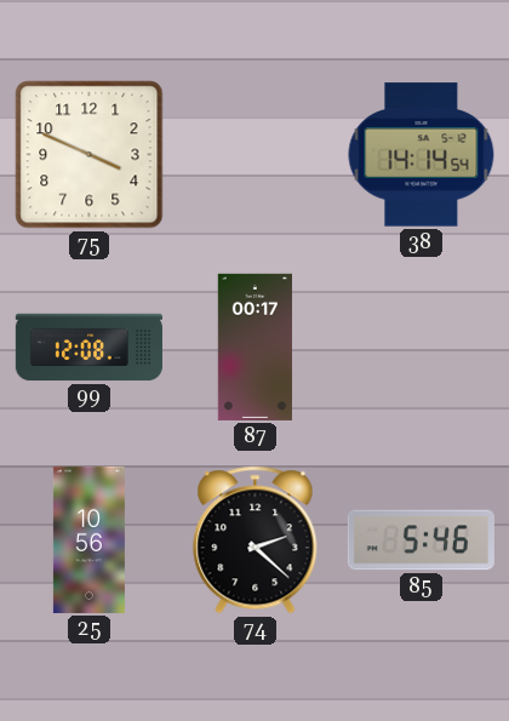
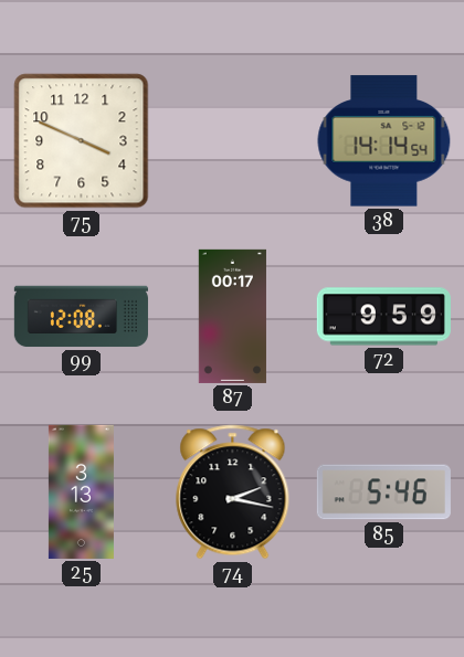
72: none -> 9:59
25: 10:56 -> 3:13
74: 2:22 -> 2:17
